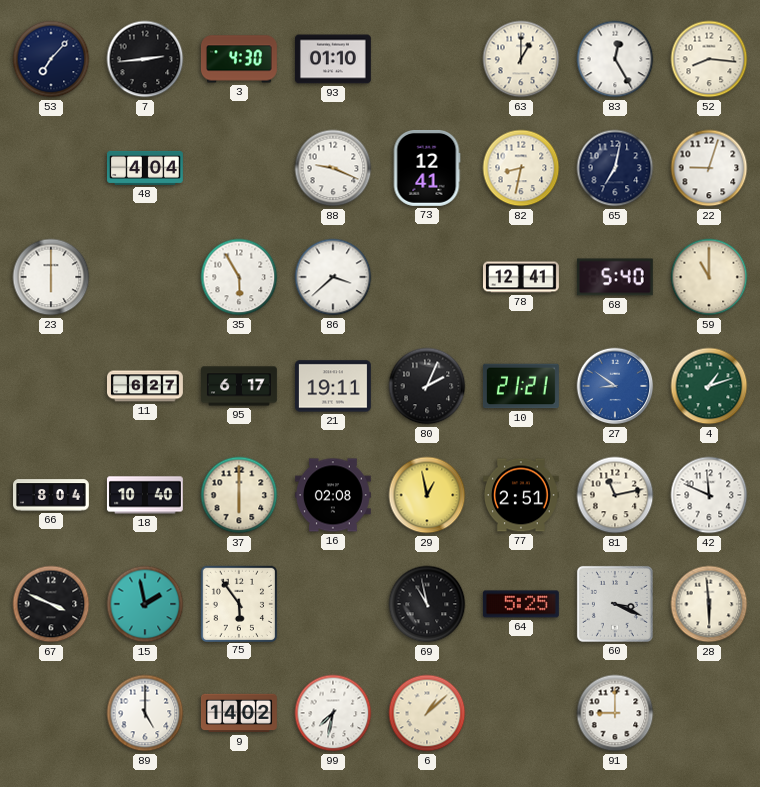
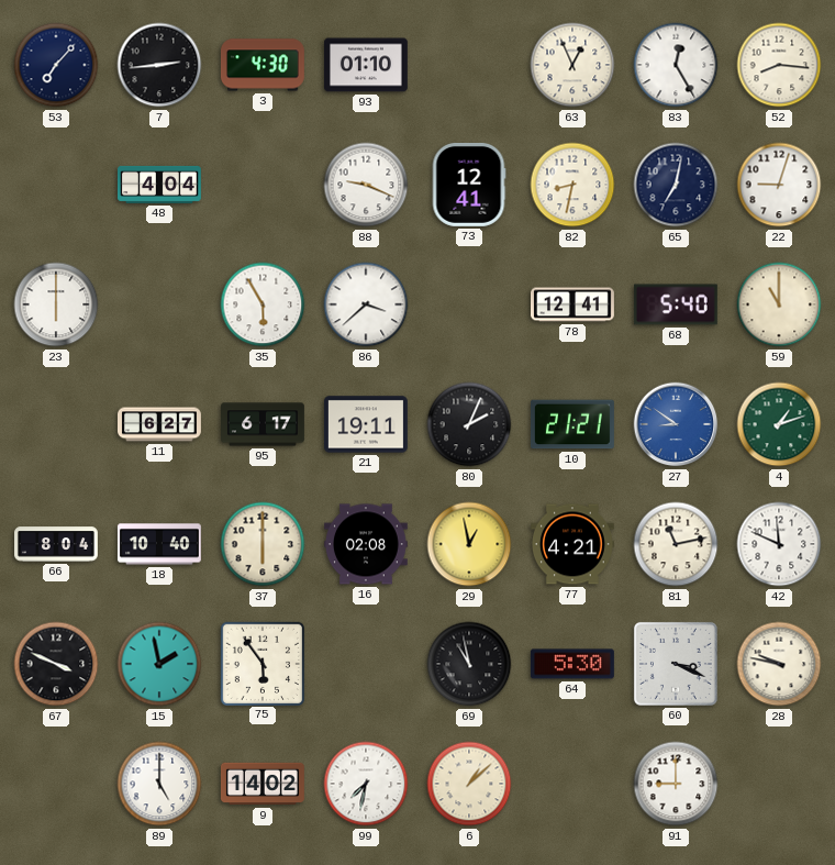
63: 1:00 -> 12:56
77: 2:51 -> 4:21
64: 5:25 -> 5:30
28: 5:59 -> 9:47
